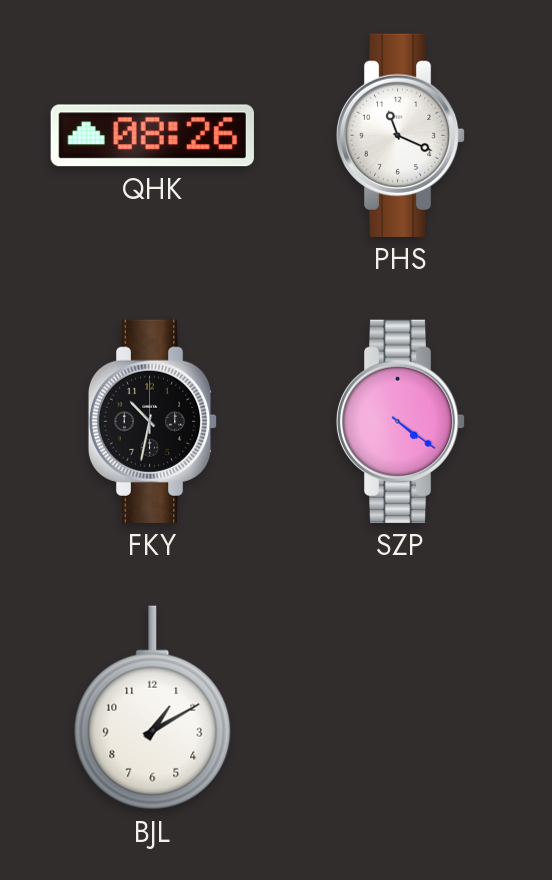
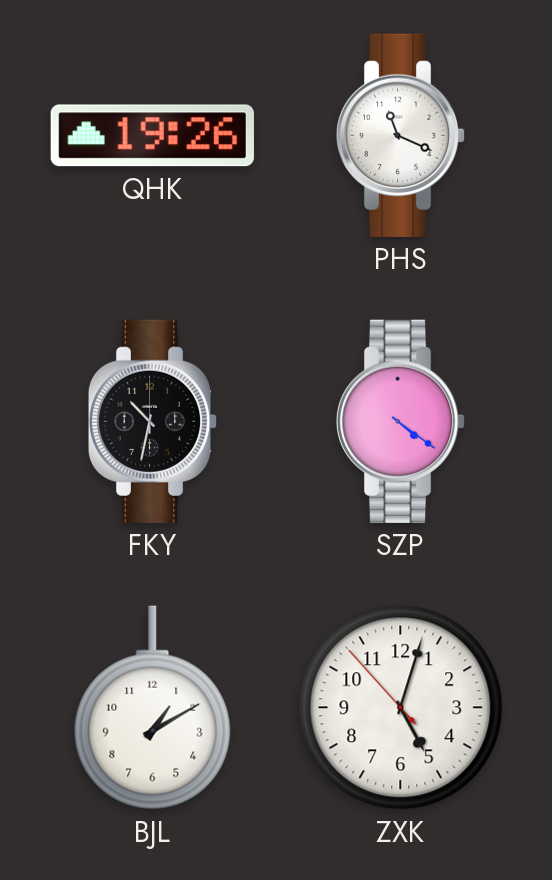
QHK: 08:26 -> 19:26
ZXK: none -> 5:02
